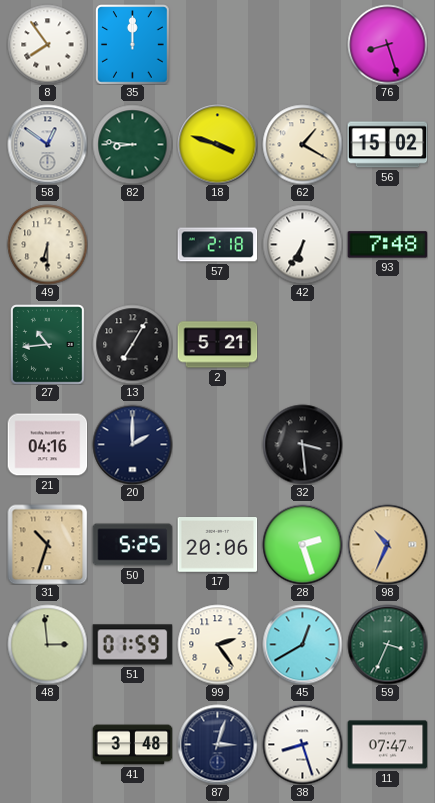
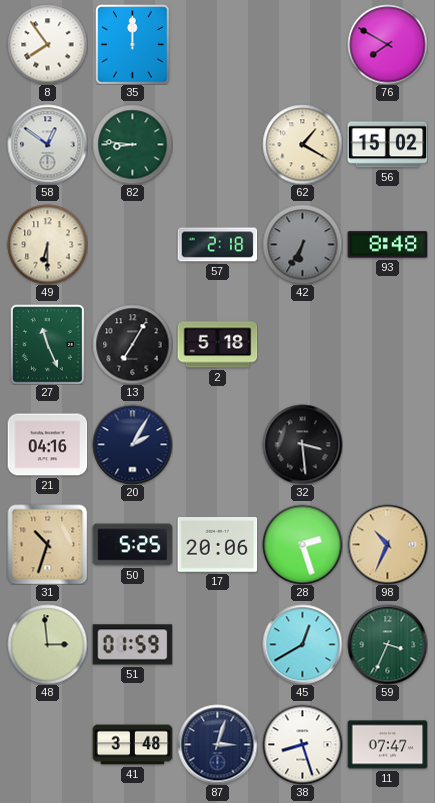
76: 8:27 -> 7:50
18: 3:48 -> none
42 dial: white -> grey
93: 7:48 -> 8:48
27: 10:44 -> 11:26
2: 5:21 -> 5:18
20: 2:00 -> 2:05
99: 2:24 -> none
